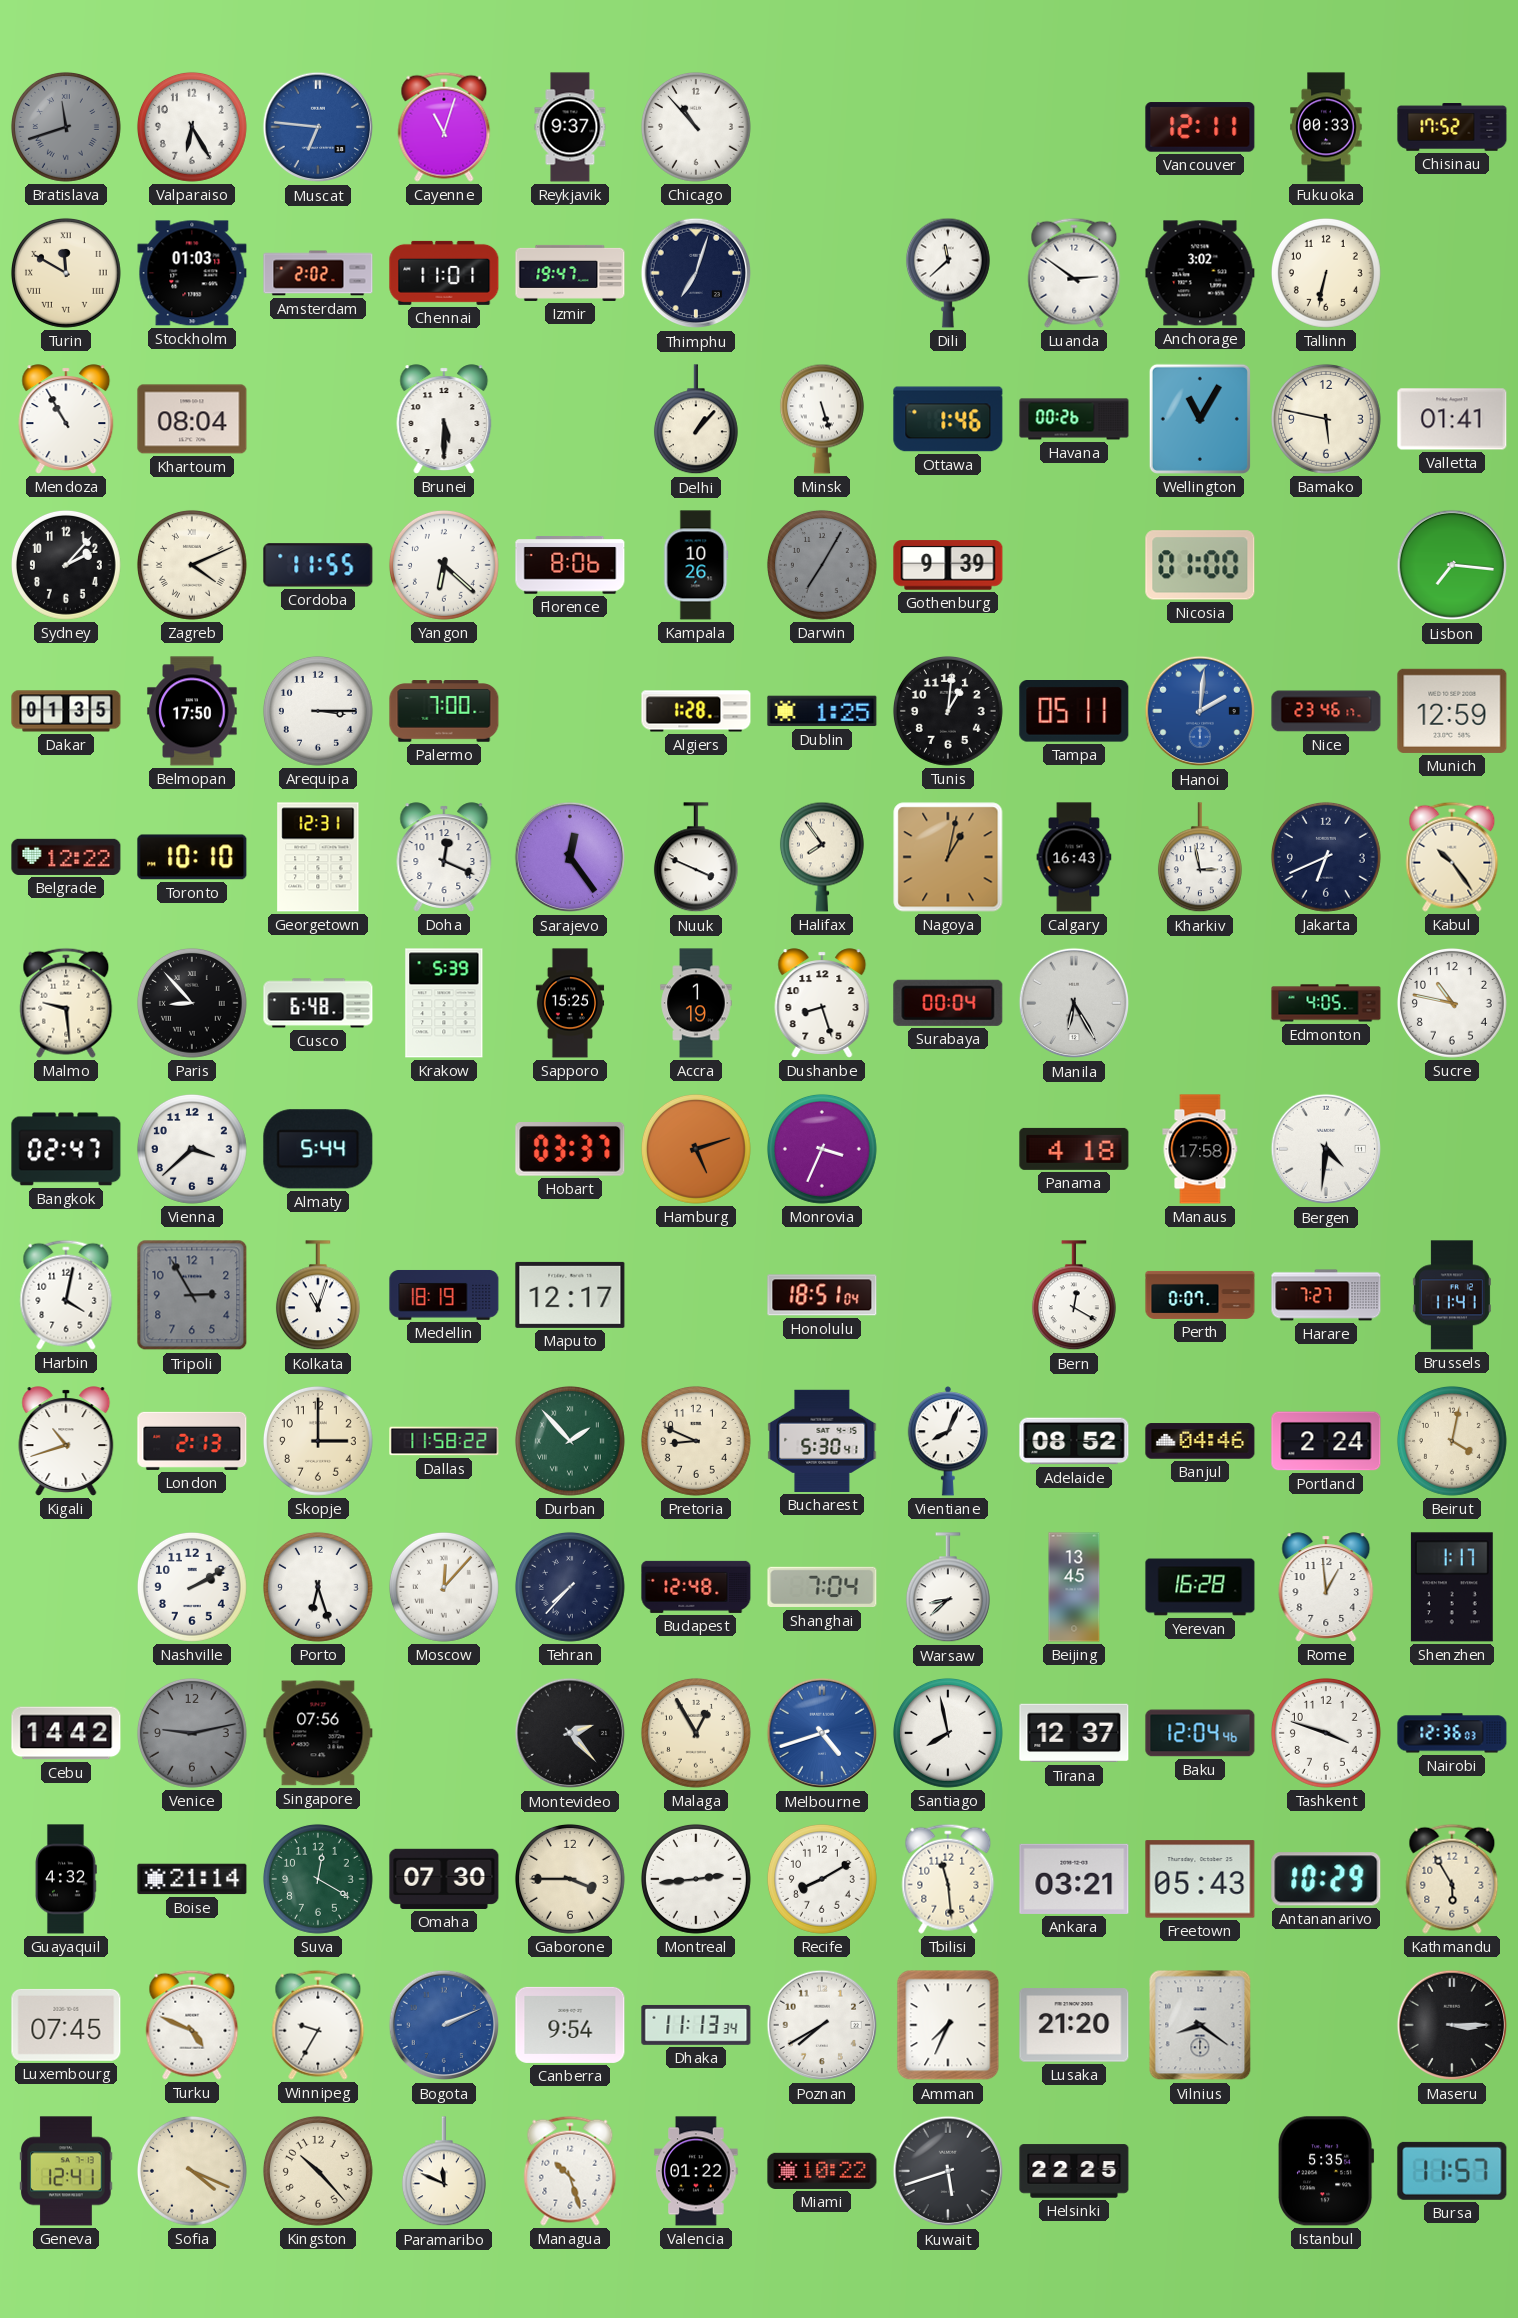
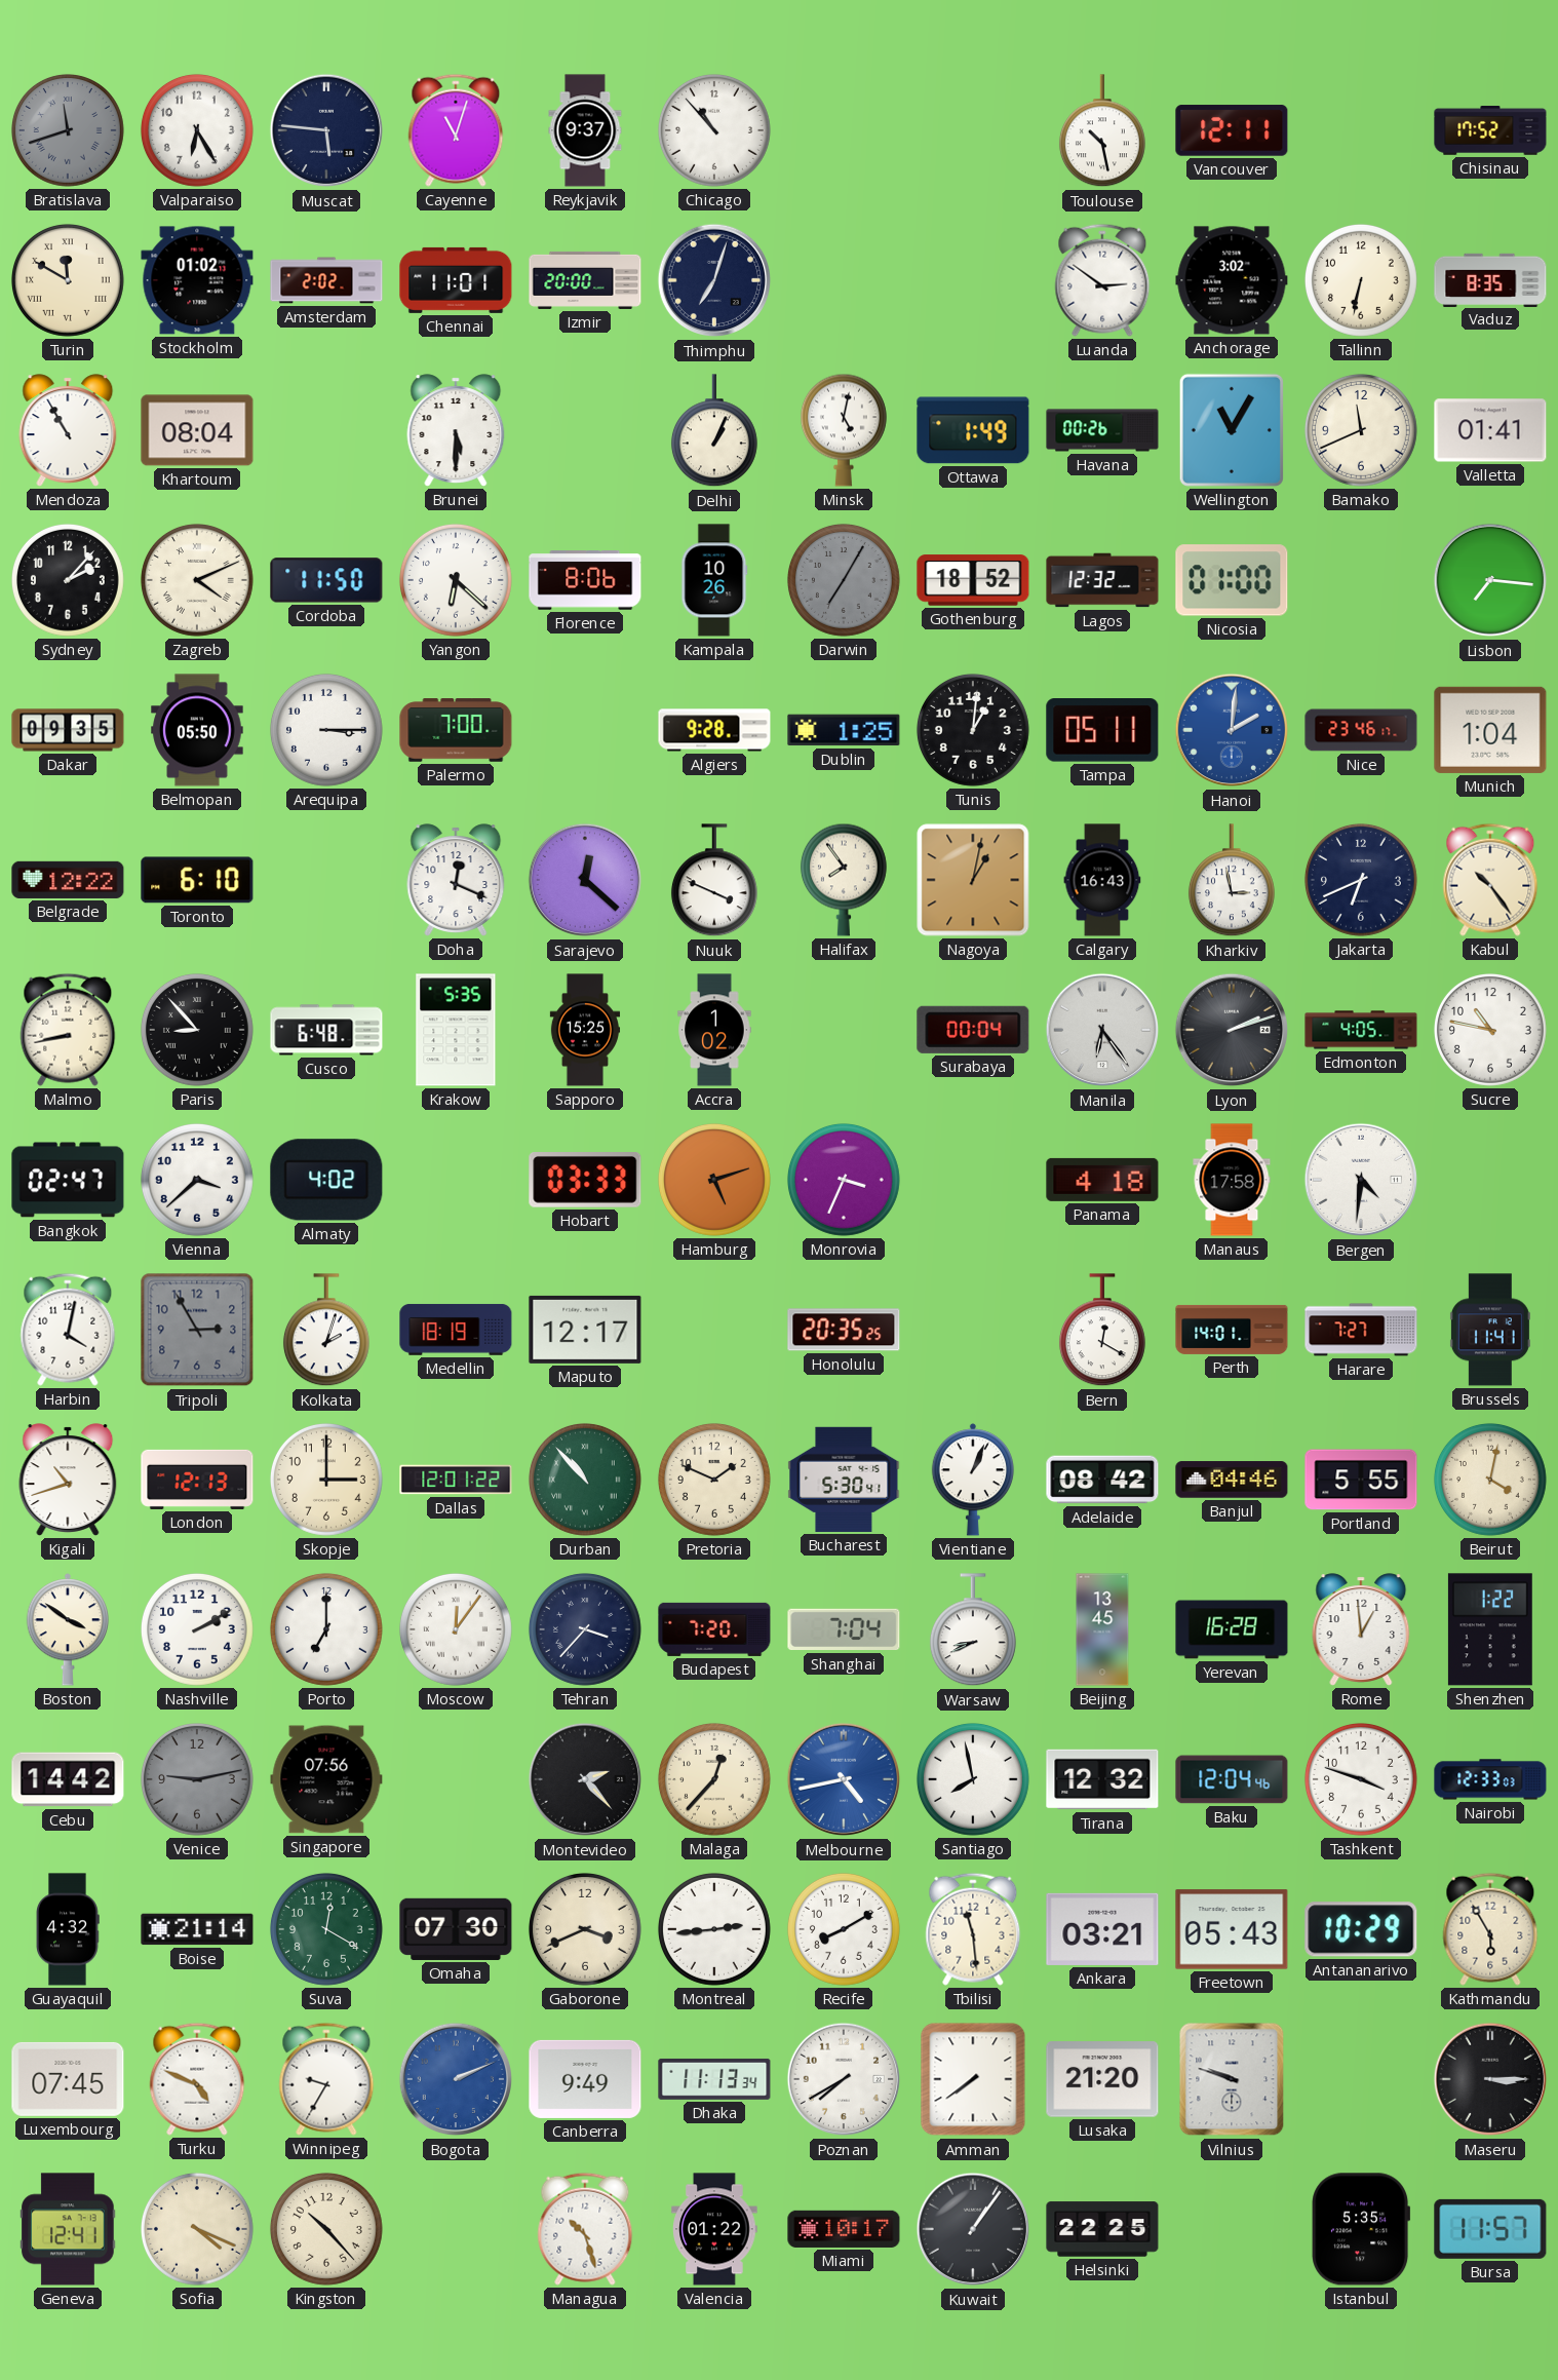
Muscat: 6:46 -> 5:46
Muscat dial: blue -> navy
Toulouse: none -> 10:28
Fukuoka: 00:33 -> none
Stockholm: 01:03 -> 01:02
Izmir: 19:47 -> 20:00
Dili: 11:38 -> none
Vaduz: none -> 8:35
Delhi: 1:07 -> 1:04
Minsk: 5:27 -> 5:02
Ottawa: 1:46 -> 1:49
Bamako: 5:47 -> 11:41
Cordoba: 11:55 -> 11:50
Gothenburg: 9:39 -> 18:52
Lagos: none -> 12:32
Dakar: 01:35 -> 09:35
Belmopan: 17:50 -> 05:50
Algiers: 1:28 -> 9:28
Munich: 12:59 -> 1:04
Toronto: 10:10 -> 6:10
Georgetown: 12:31 -> none
Sarajevo: 12:24 -> 12:22
Malmo: 9:29 -> 8:43
Krakow: 5:39 -> 5:35
Accra: 1:19 -> 1:02
Dushanbe: 8:27 -> none
Manila: 6:25 -> 6:24
Lyon: none -> 2:12
Almaty: 5:44 -> 4:02
Hobart: 03:37 -> 03:33
Kolkata: 11:03 -> 2:03
Honolulu: 18:51 -> 20:35
Perth: 0:07 -> 14:01
London: 2:13 -> 12:13
Dallas: 11:58 -> 12:01
Durban: 1:53 -> 10:53
Pretoria: 8:49 -> 1:49
Vientiane: 8:04 -> 1:04
Adelaide: 08:52 -> 08:42
Portland: 2:24 -> 5:55
Boston: none -> 3:51
Porto: 6:27 -> 7:00
Moscow: 12:07 -> 12:06
Tehran: 7:37 -> 3:37
Budapest: 12:48 -> 7:20
Warsaw: 8:38 -> 8:41
Shenzhen: 1:17 -> 1:22
Malaga: 12:55 -> 12:37
Melbourne: 4:42 -> 4:43
Tirana: 12:37 -> 12:32
Nairobi: 12:36 -> 12:33
Gaborone: 3:45 -> 3:41
Canberra: 9:54 -> 9:49
Amman: 7:34 -> 7:39
Vilnius: 8:21 -> 9:48
Paramaribo: 11:49 -> none
Miami: 10:22 -> 10:17
Kuwait: 5:42 -> 1:06
